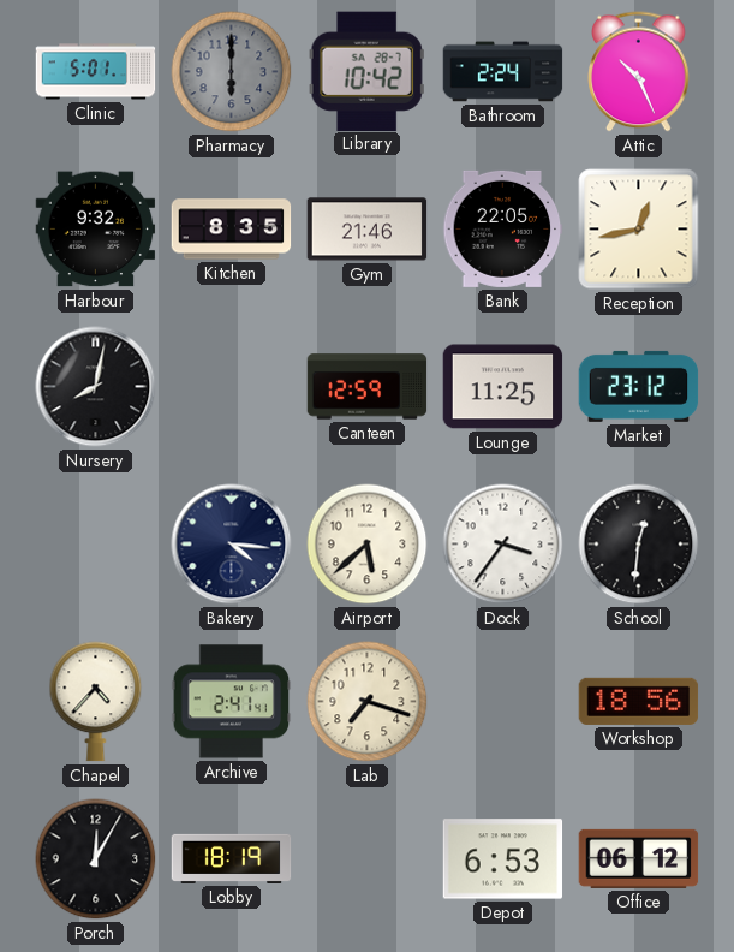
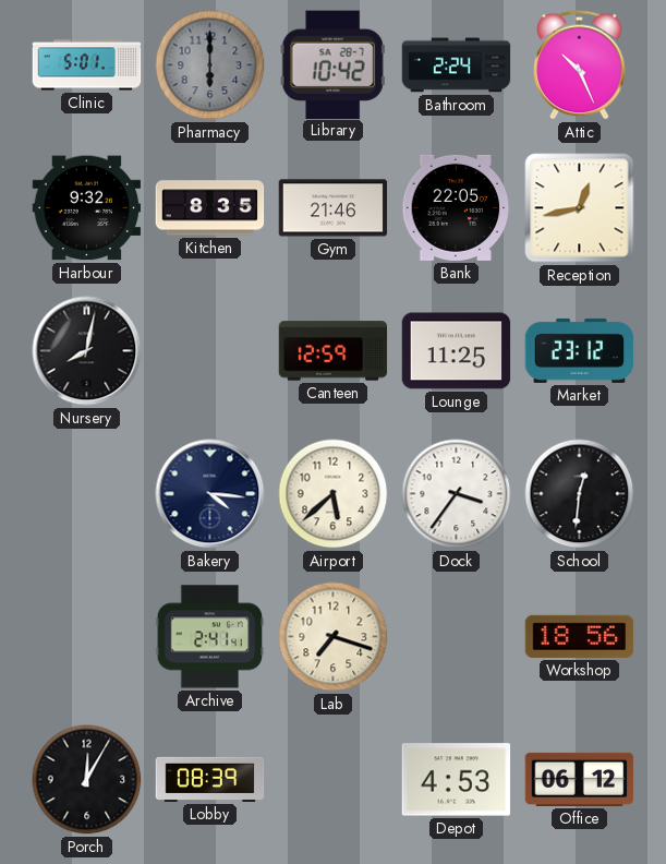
Chapel: 4:37 -> none
Lobby: 18:19 -> 08:39
Depot: 6:53 -> 4:53
